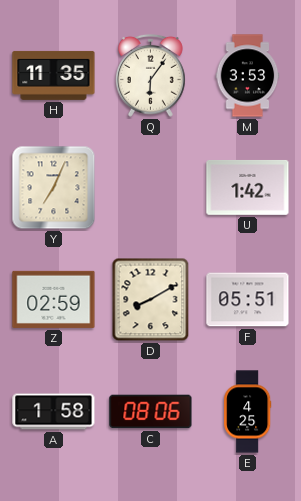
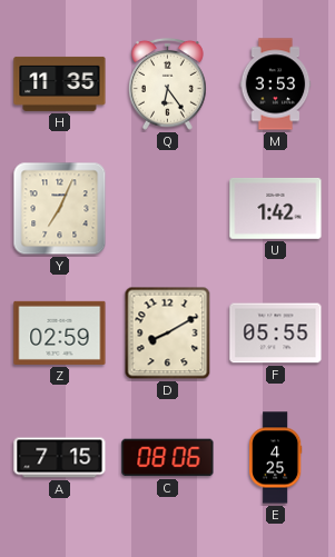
Q: 6:06 -> 6:24
F: 05:51 -> 05:55
A: 1:58 -> 7:15
